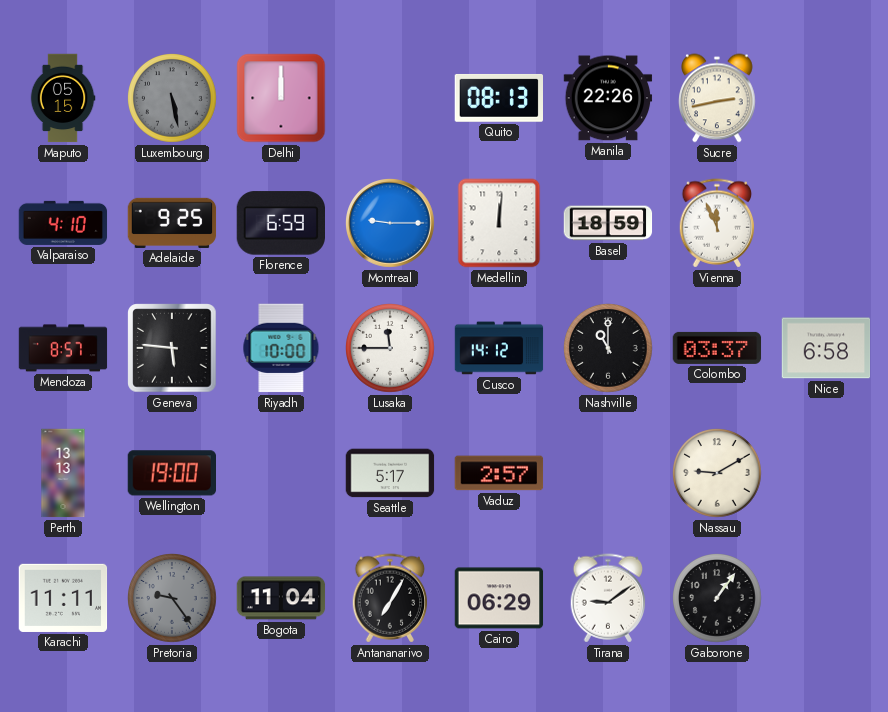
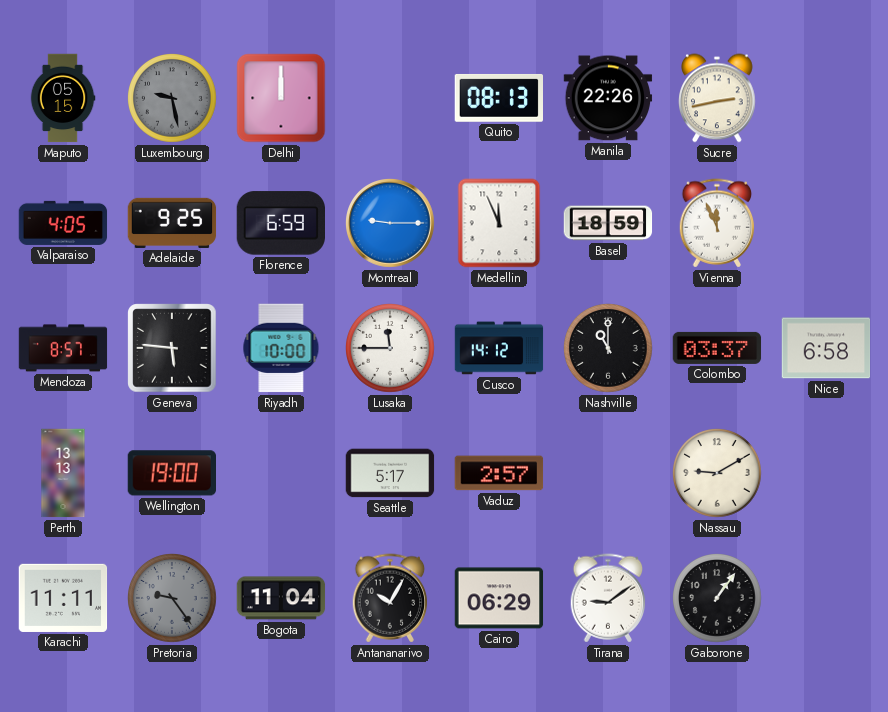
Luxembourg: 5:28 -> 9:28
Valparaiso: 4:10 -> 4:05
Medellin: 12:01 -> 11:56
Antananarivo: 7:05 -> 10:05
